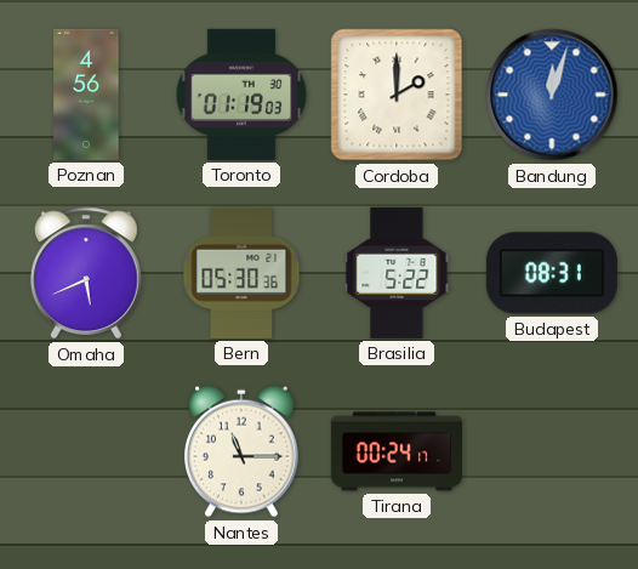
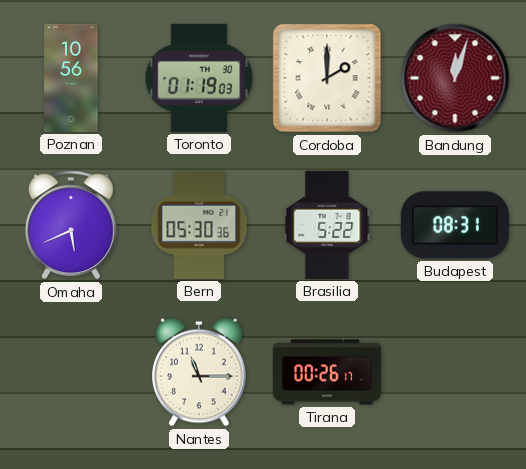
Poznan: 4:56 -> 10:56
Bandung dial: blue -> burgundy
Tirana: 00:24 -> 00:26
